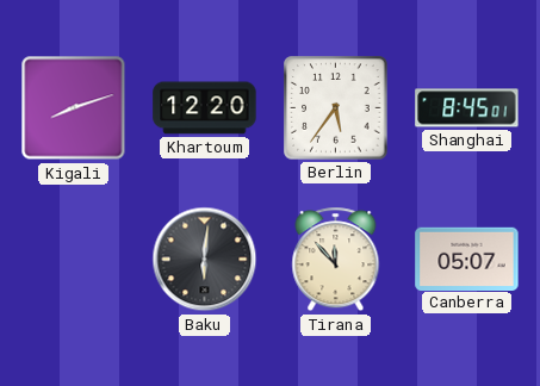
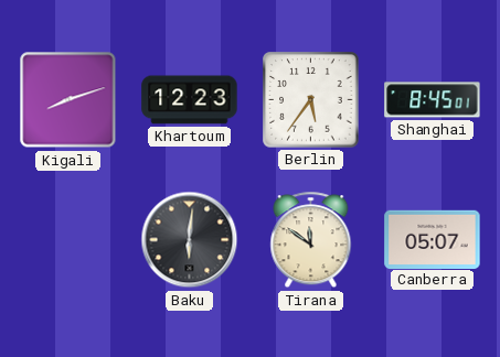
Khartoum: 12:20 -> 12:23
Tirana: 11:53 -> 11:51
